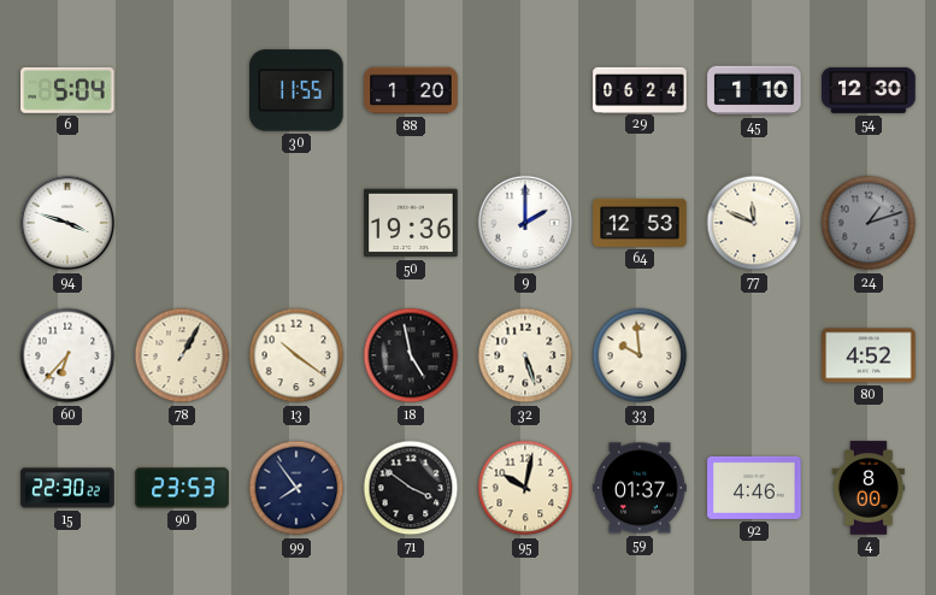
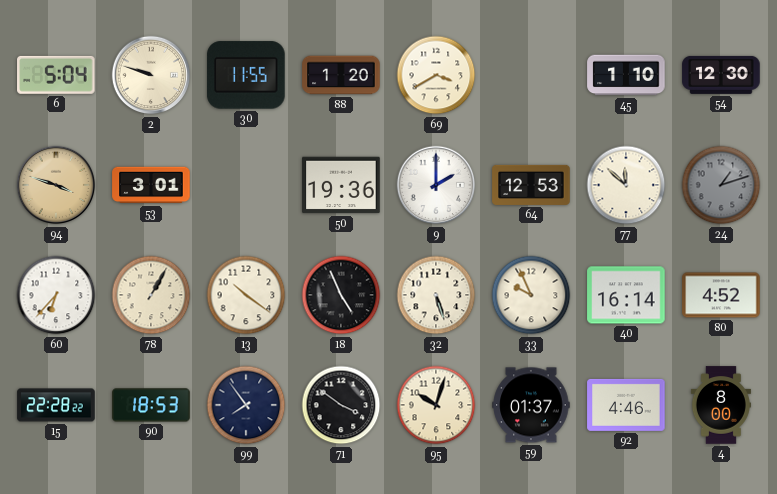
2: none -> 9:48
69: none -> 3:40
29: 06:24 -> none
94 dial: white -> champagne
53: none -> 3:01
77: 11:49 -> 11:52
18: 4:58 -> 4:56
33: 9:59 -> 9:56
40: none -> 16:14
15: 22:30 -> 22:28
90: 23:53 -> 18:53
95: 10:02 -> 10:03
